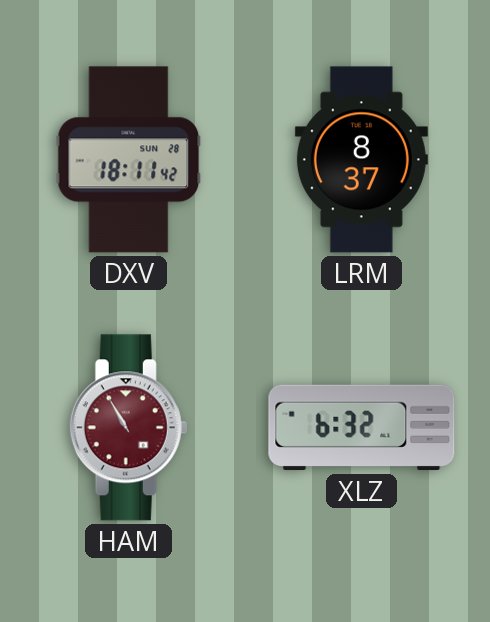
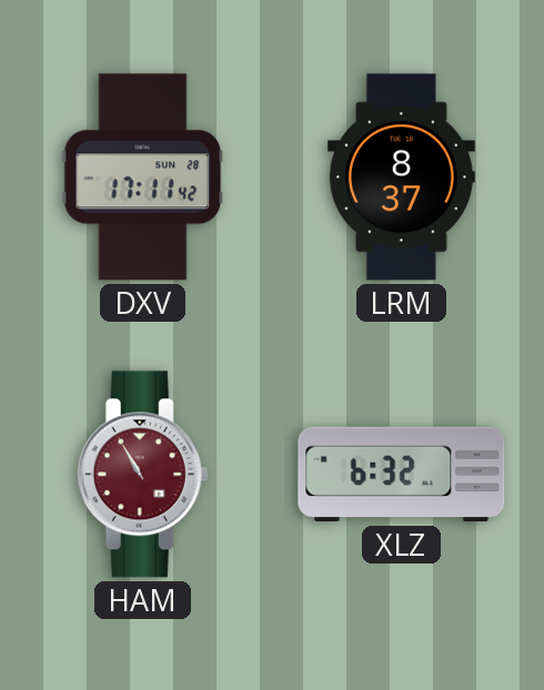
DXV: 18:11 -> 17:11
